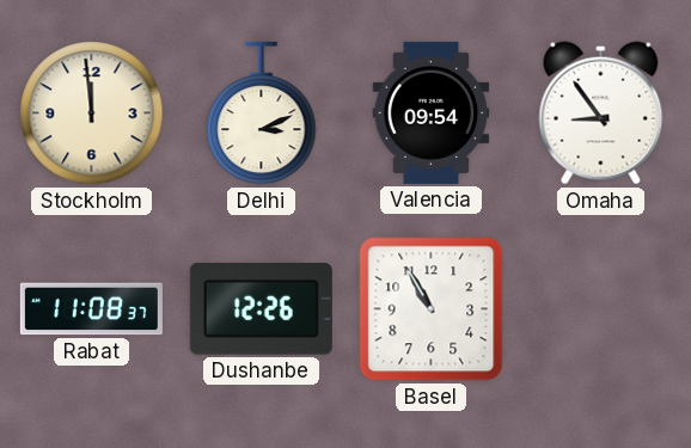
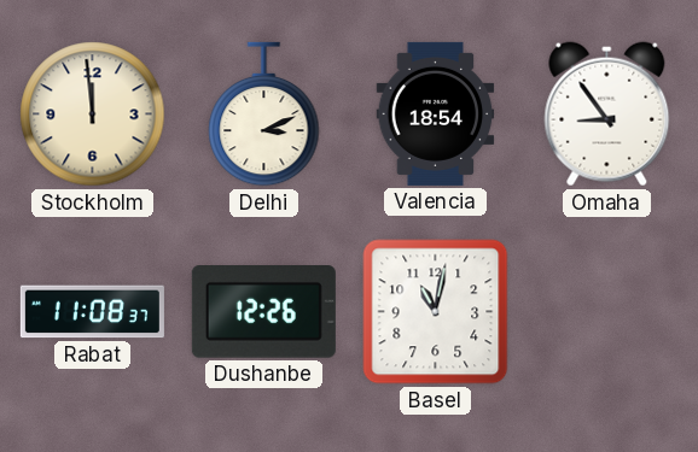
Valencia: 09:54 -> 18:54
Basel: 10:55 -> 11:02
